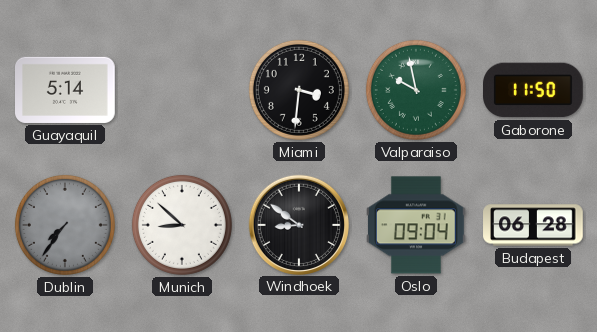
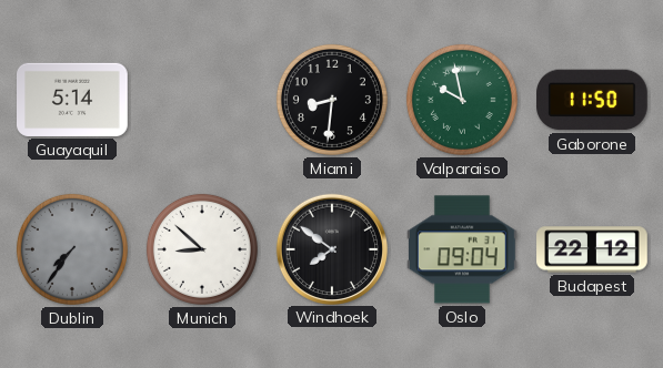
Miami: 3:31 -> 8:31
Windhoek: 8:51 -> 7:51
Budapest: 06:28 -> 22:12
